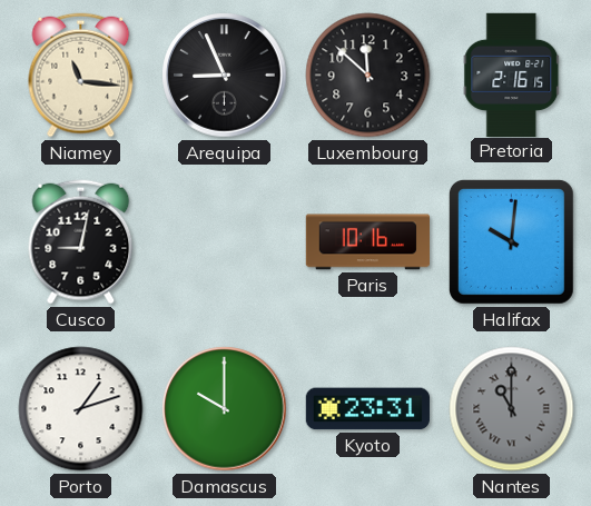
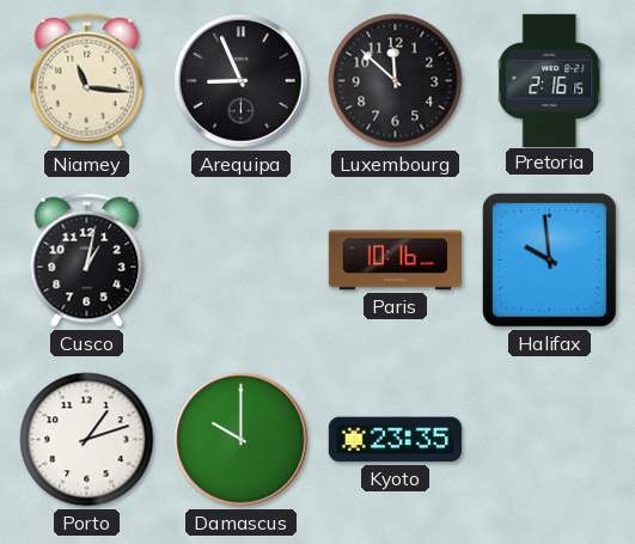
Cusco: 9:02 -> 1:02
Halifax: 10:01 -> 9:59
Kyoto: 23:31 -> 23:35
Nantes: 11:00 -> none
